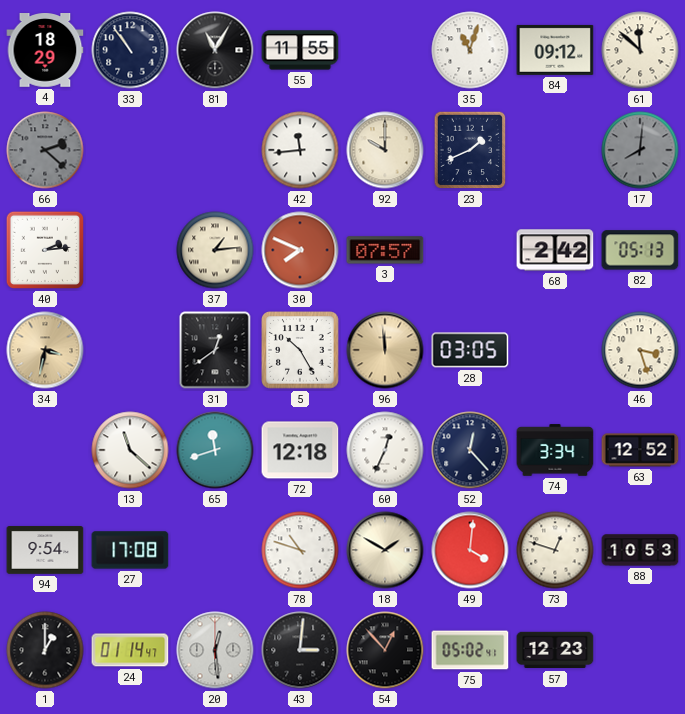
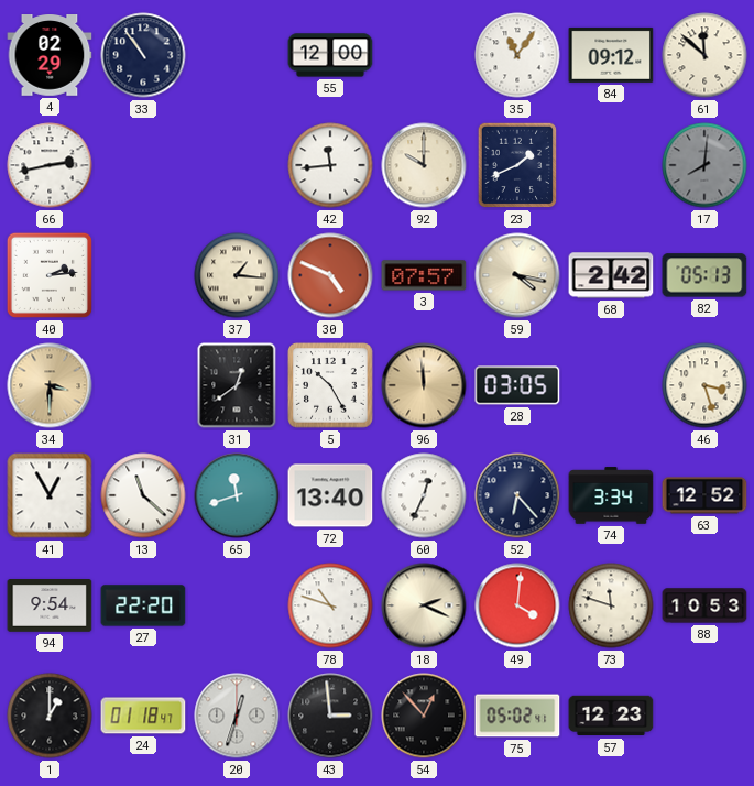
4: 18:29 -> 02:29
81: 11:05 -> none
55: 11:55 -> 12:00
35: 11:03 -> 11:06
66: 2:22 -> 2:43
66 dial: grey -> white
37: 1:14 -> 1:16
30: 7:49 -> 4:49
59: none -> 4:17
34: 3:32 -> 3:30
41: none -> 12:55
72: 12:18 -> 13:40
52: 12:23 -> 6:23
27: 17:08 -> 22:20
18: 1:50 -> 2:19
73: 12:48 -> 11:48
24: 01:14 -> 01:18
20: 12:29 -> 12:33
43: 3:01 -> 2:59
